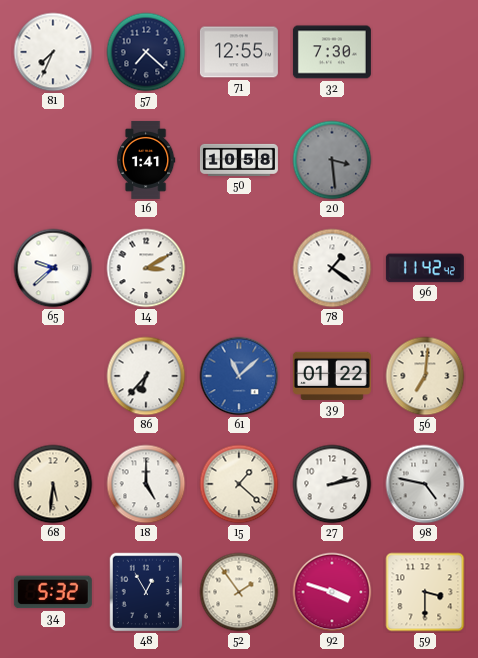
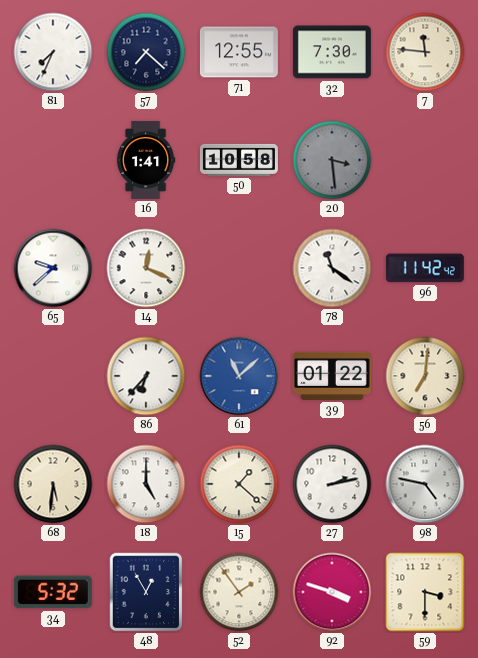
7: none -> 11:46
14: 3:10 -> 12:19
78: 1:21 -> 11:21
